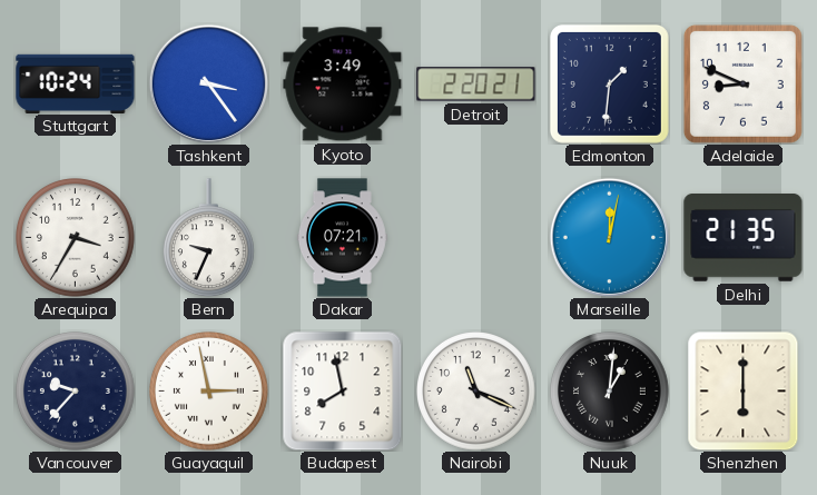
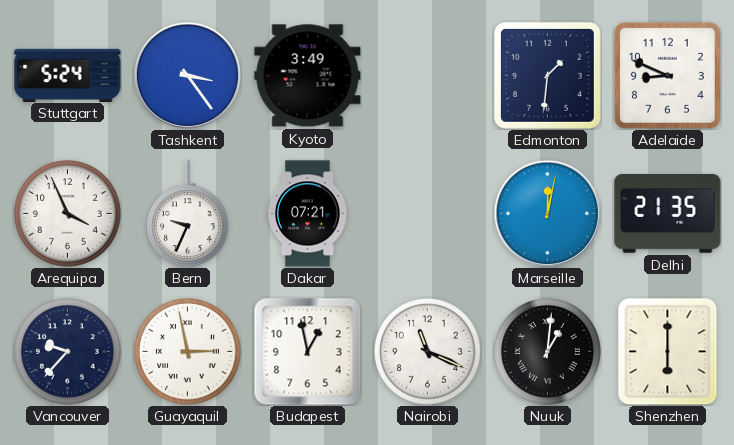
Stuttgart: 10:24 -> 5:24
Detroit: 2:20 -> none
Arequipa: 3:35 -> 3:56
Budapest: 7:58 -> 12:58
